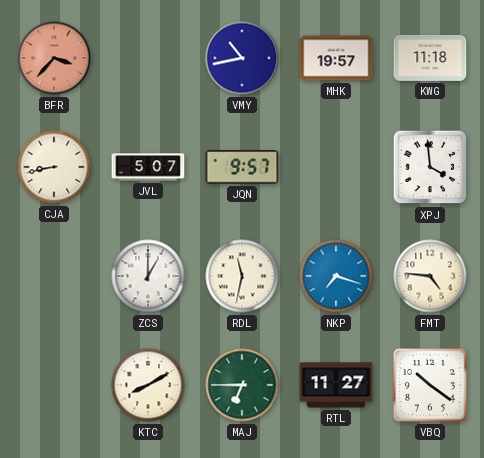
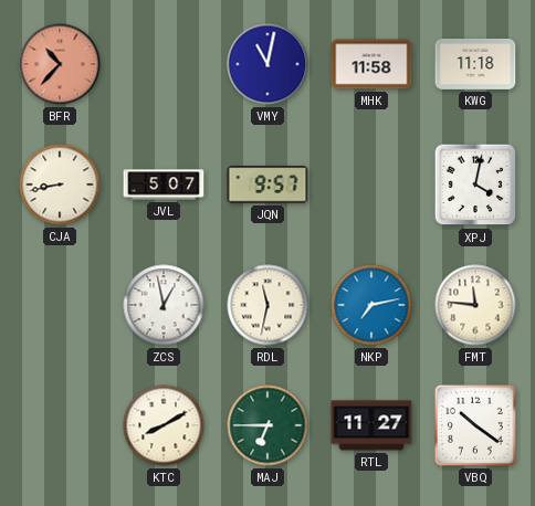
BFR: 3:37 -> 10:37
VMY: 10:43 -> 11:02
MHK: 19:57 -> 11:58
XPJ: 3:59 -> 4:02
ZCS: 1:00 -> 12:58
NKP: 7:18 -> 7:13
FMT: 4:46 -> 11:46
